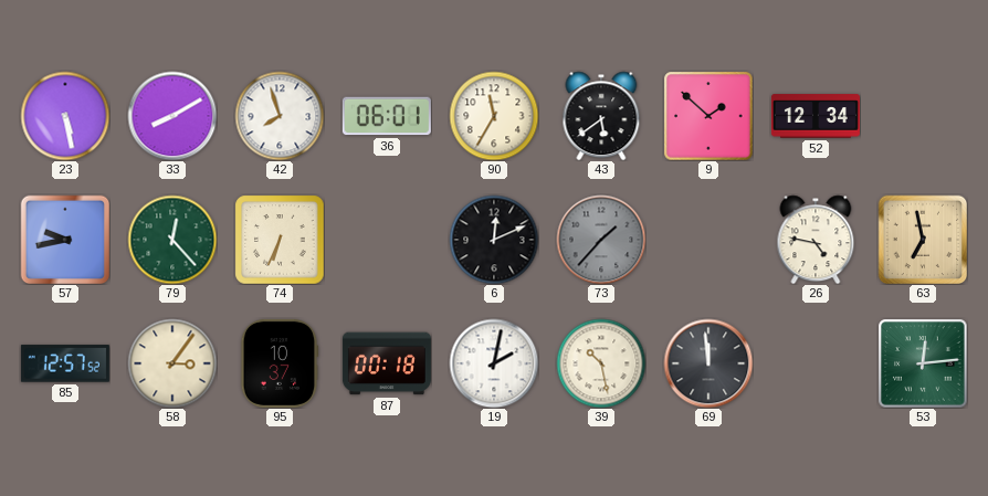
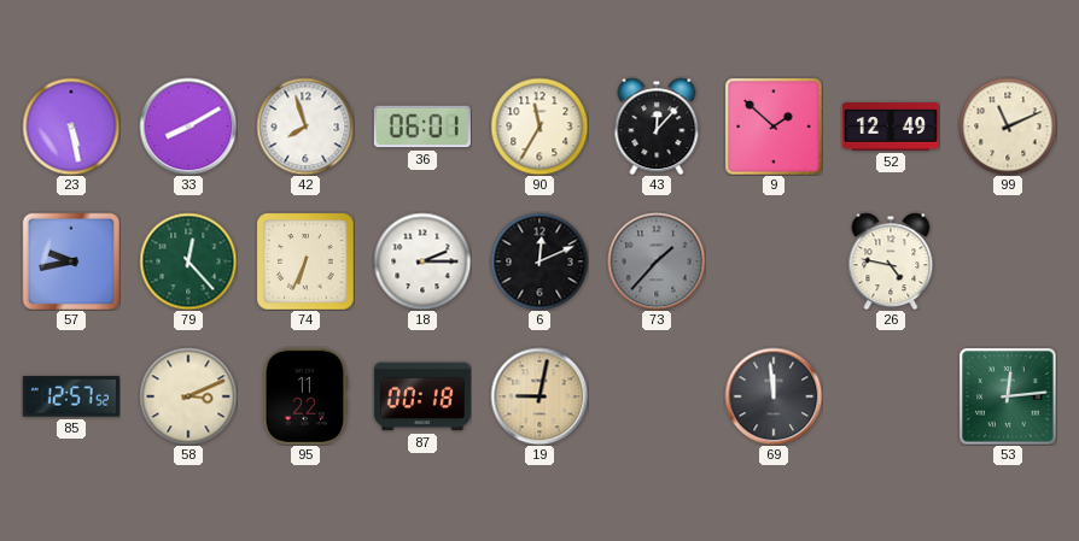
43: 5:39 -> 12:07
52: 12:34 -> 12:49
99: none -> 11:11
18: none -> 2:15
63: 6:58 -> none
58: 3:06 -> 3:11
95: 10:37 -> 11:22
19: 2:02 -> 9:02
19 dial: white -> champagne
39: 10:28 -> none
